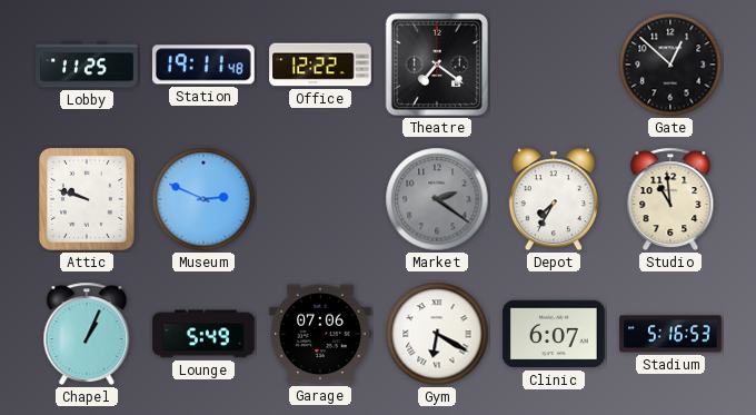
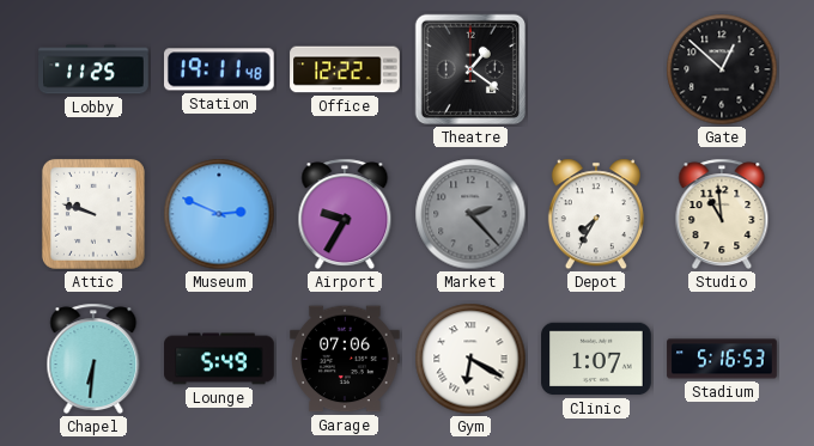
Theatre: 7:21 -> 1:21
Airport: none -> 9:35
Market: 2:21 -> 2:23
Chapel: 1:04 -> 6:31
Clinic: 6:07 -> 1:07
